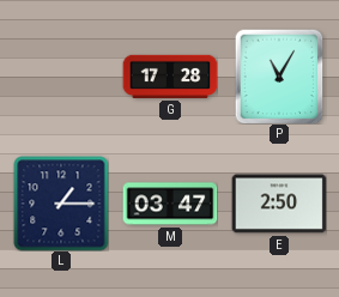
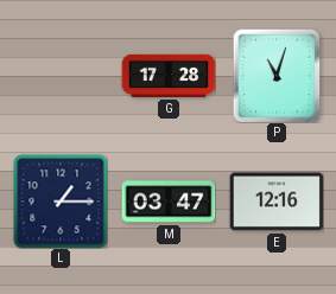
P: 11:05 -> 11:03
E: 2:50 -> 12:16
